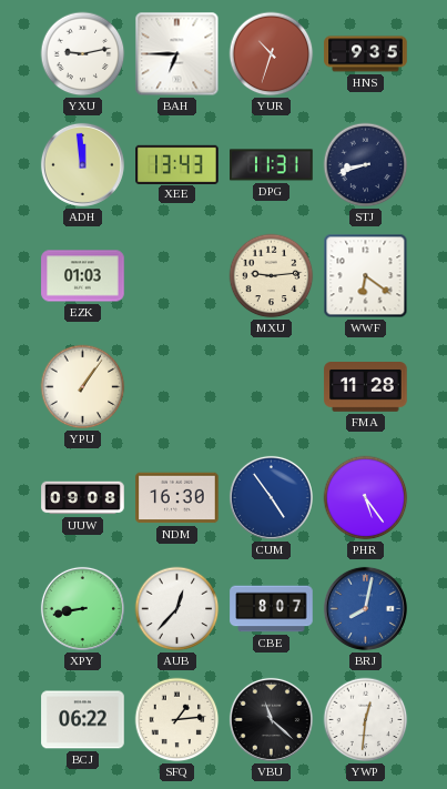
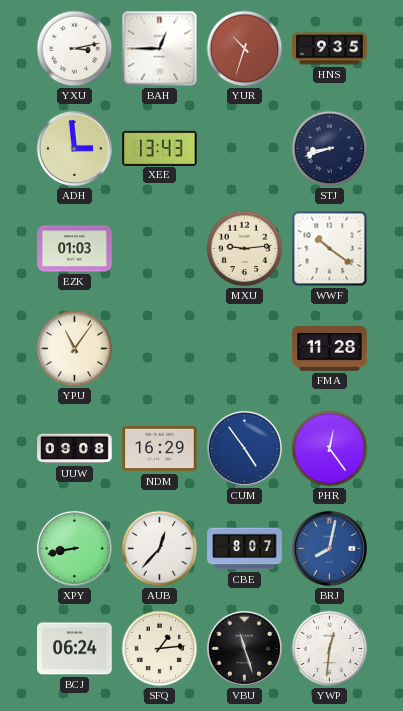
YXU: 9:13 -> 3:13
BAH: 6:45 -> 12:45
ADH: 11:59 -> 2:59
DPG: 11:31 -> none
WWF: 6:21 -> 10:21
YPU: 1:06 -> 11:06
NDM: 16:30 -> 16:29
PHR: 5:24 -> 12:24
BCJ: 06:22 -> 06:24
VBU: 11:22 -> 11:27
